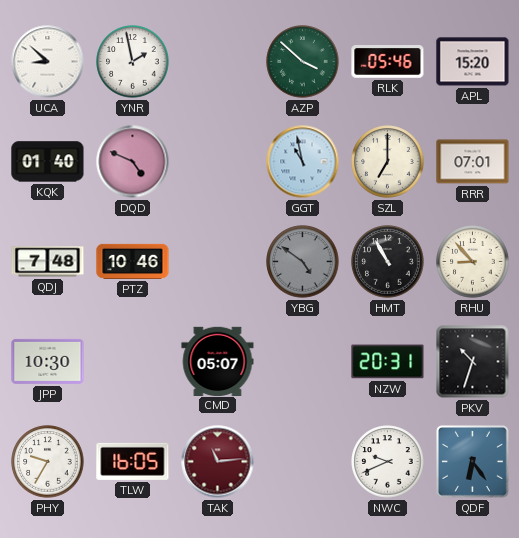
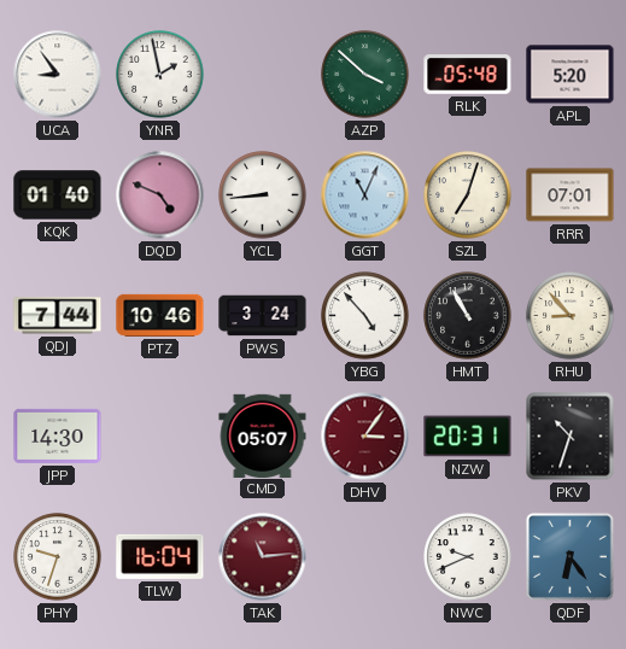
UCA: 8:52 -> 8:54
RLK: 05:46 -> 05:48
APL: 15:20 -> 5:20
YCL: none -> 8:44
GGT: 10:58 -> 11:04
SZL: 7:00 -> 7:03
QDJ: 7:48 -> 7:44
PWS: none -> 3:24
YBG: 4:51 -> 4:53
YBG dial: grey -> white
JPP: 10:30 -> 14:30
DHV: none -> 3:06
PHY: 9:35 -> 9:33
TLW: 16:05 -> 16:04
